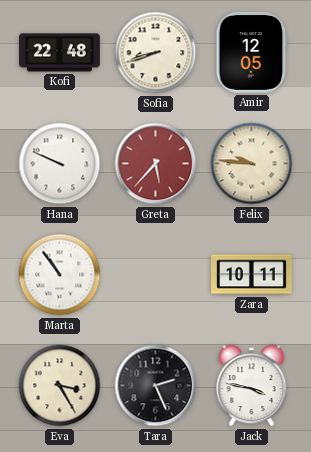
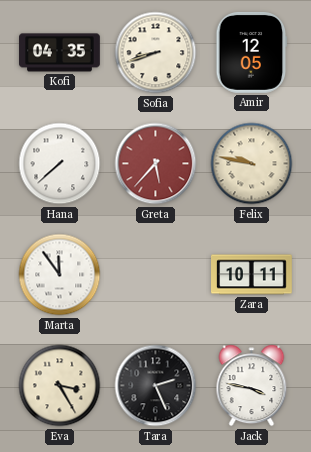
Kofi: 22:48 -> 04:35
Hana: 9:49 -> 7:38
Felix: 9:46 -> 9:47
Marta: 10:54 -> 11:54
